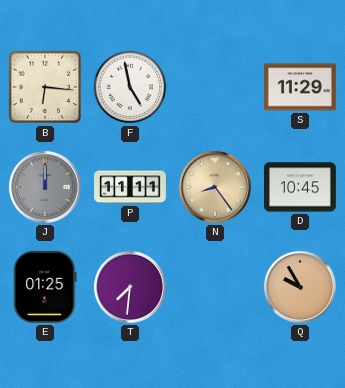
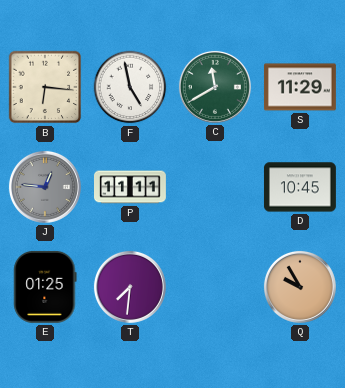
C: none -> 11:40
J: 12:00 -> 12:46
N: 8:24 -> none
